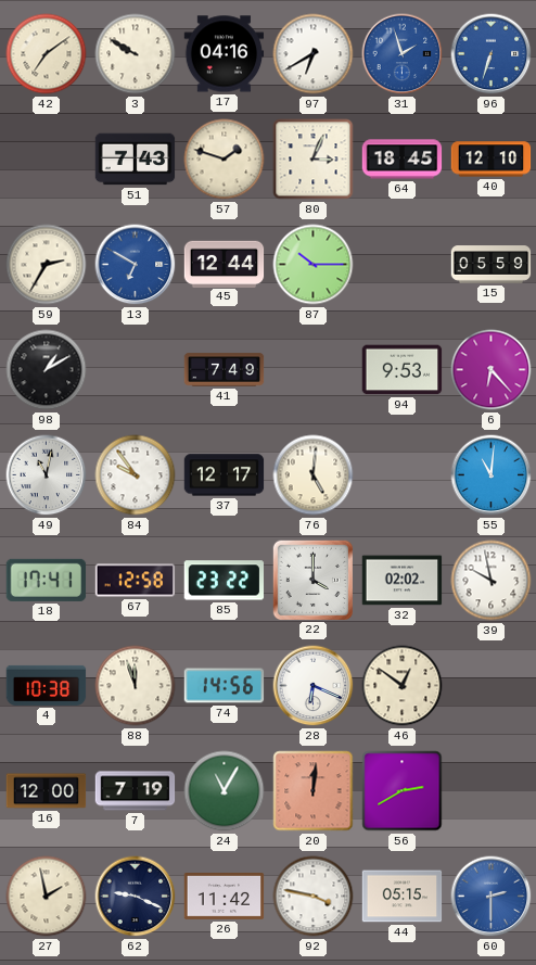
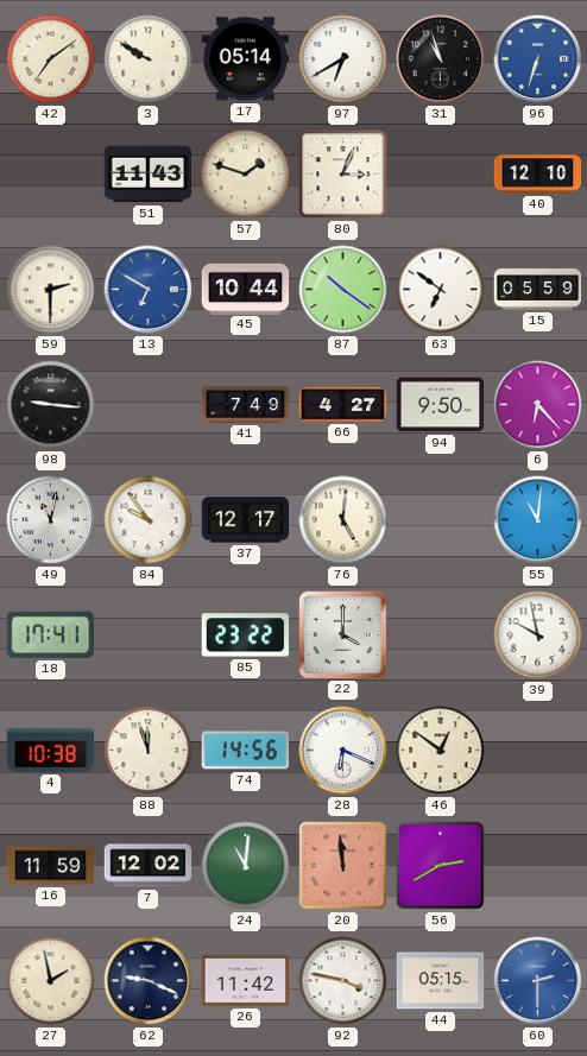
17: 04:16 -> 05:14
31: 1:57 -> 10:57
31 dial: blue -> black
51: 7:43 -> 11:43
64: 18:45 -> none
59: 2:35 -> 2:30
45: 12:44 -> 10:44
87: 10:15 -> 10:21
63: none -> 6:51
98: 1:10 -> 9:16
66: none -> 4:27
94: 9:53 -> 9:50
67: 12:58 -> none
32: 02:02 -> none
16: 12:00 -> 11:59
7: 7:19 -> 12:02
24: 11:05 -> 11:01
20: 12:01 -> 11:59
